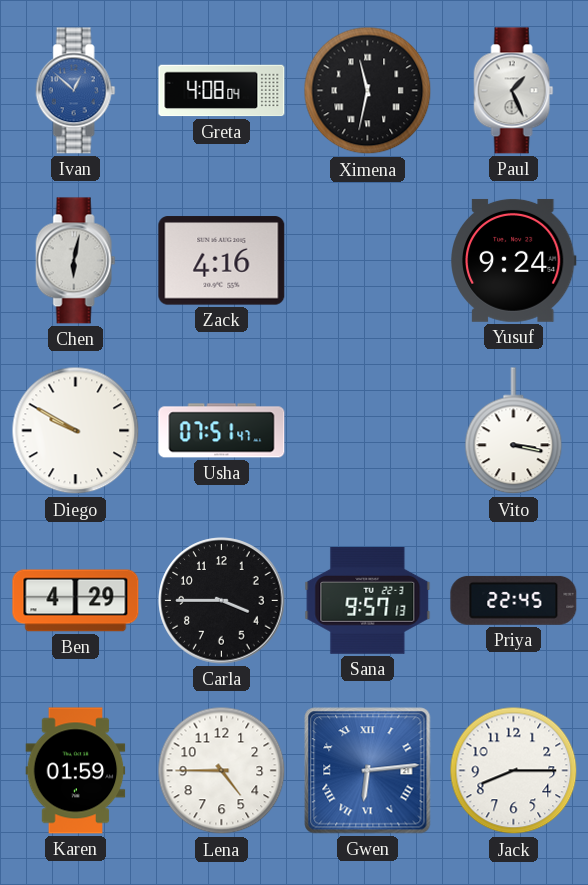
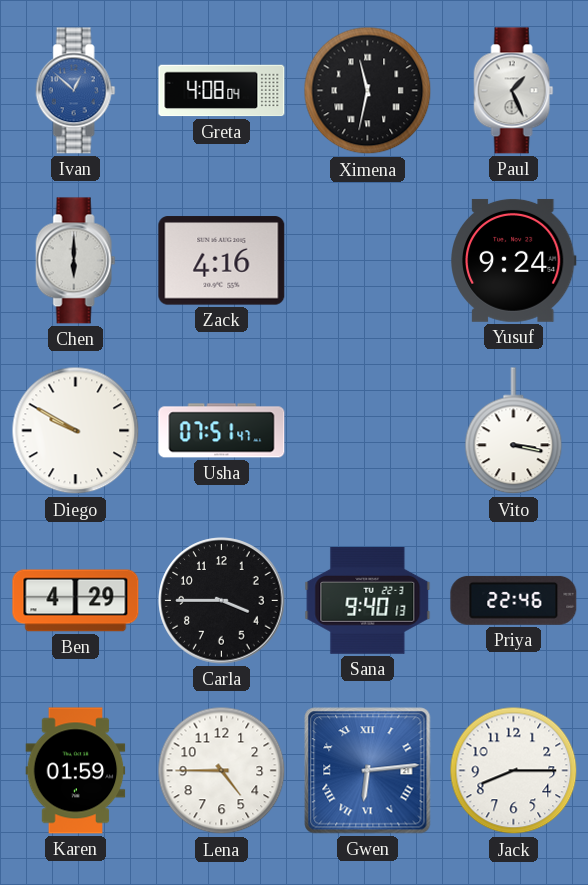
Chen: 6:02 -> 6:00
Sana: 9:57 -> 9:40
Priya: 22:45 -> 22:46
